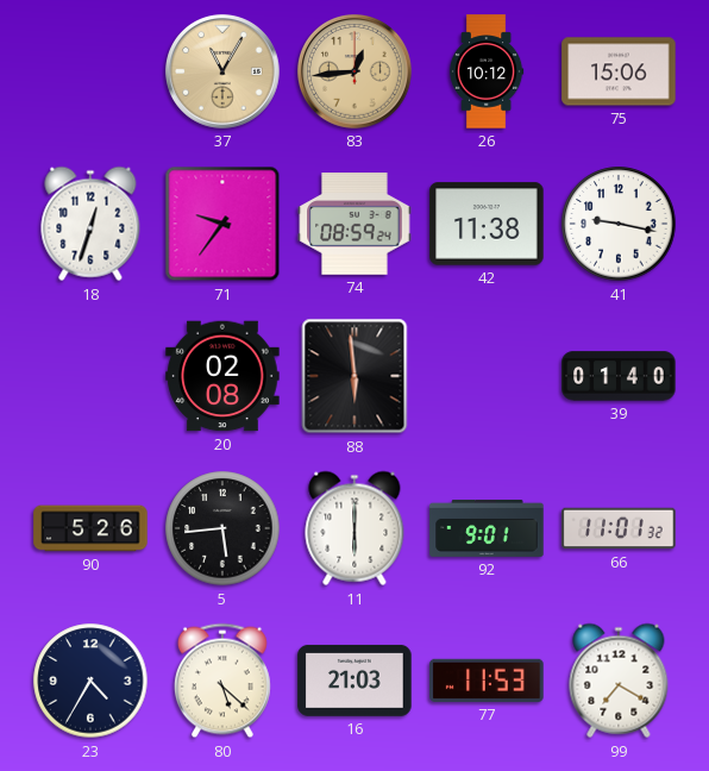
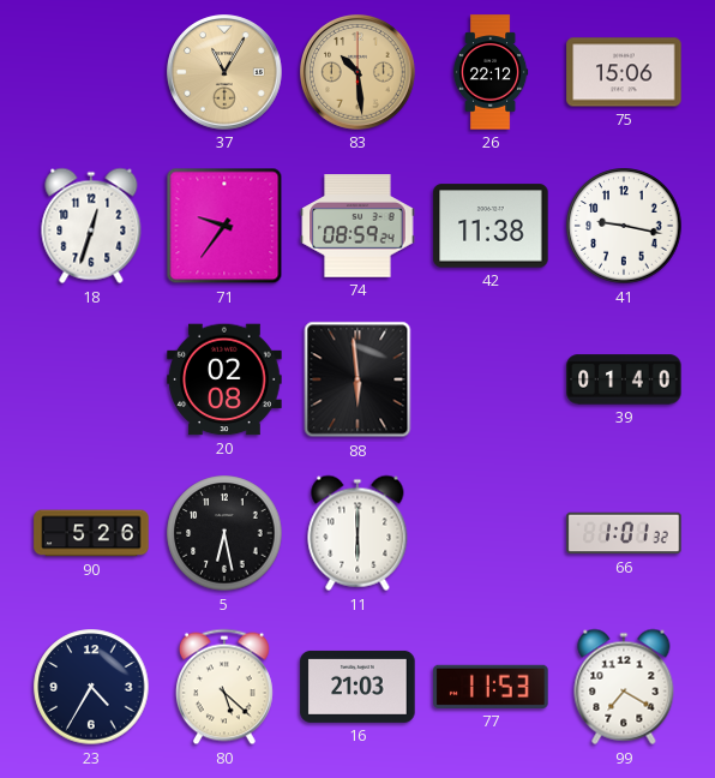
83: 12:44 -> 10:29
26: 10:12 -> 22:12
5: 5:44 -> 6:28
92: 9:01 -> none
66: 11:01 -> 1:01
